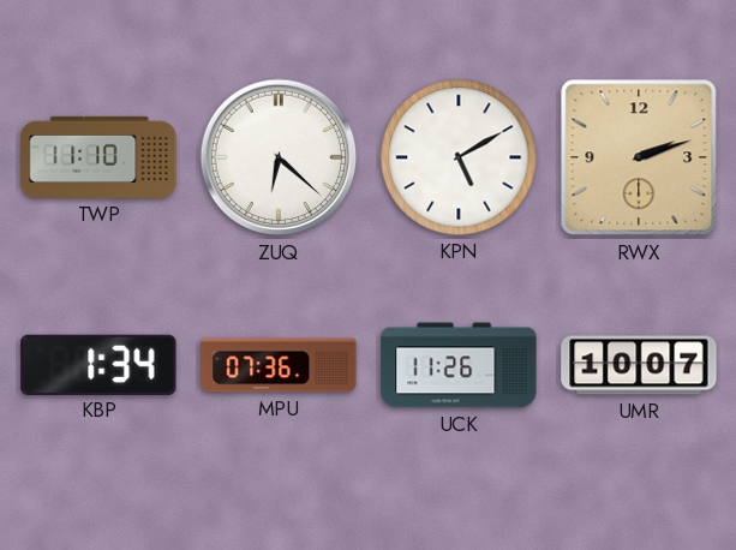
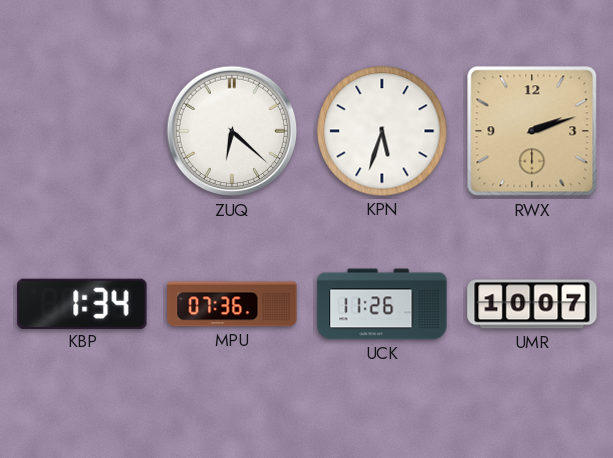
TWP: 11:10 -> none
KPN: 5:10 -> 5:33
